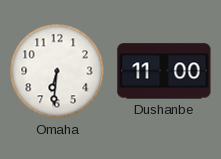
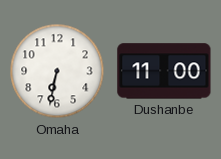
Omaha: 6:31 -> 6:32
